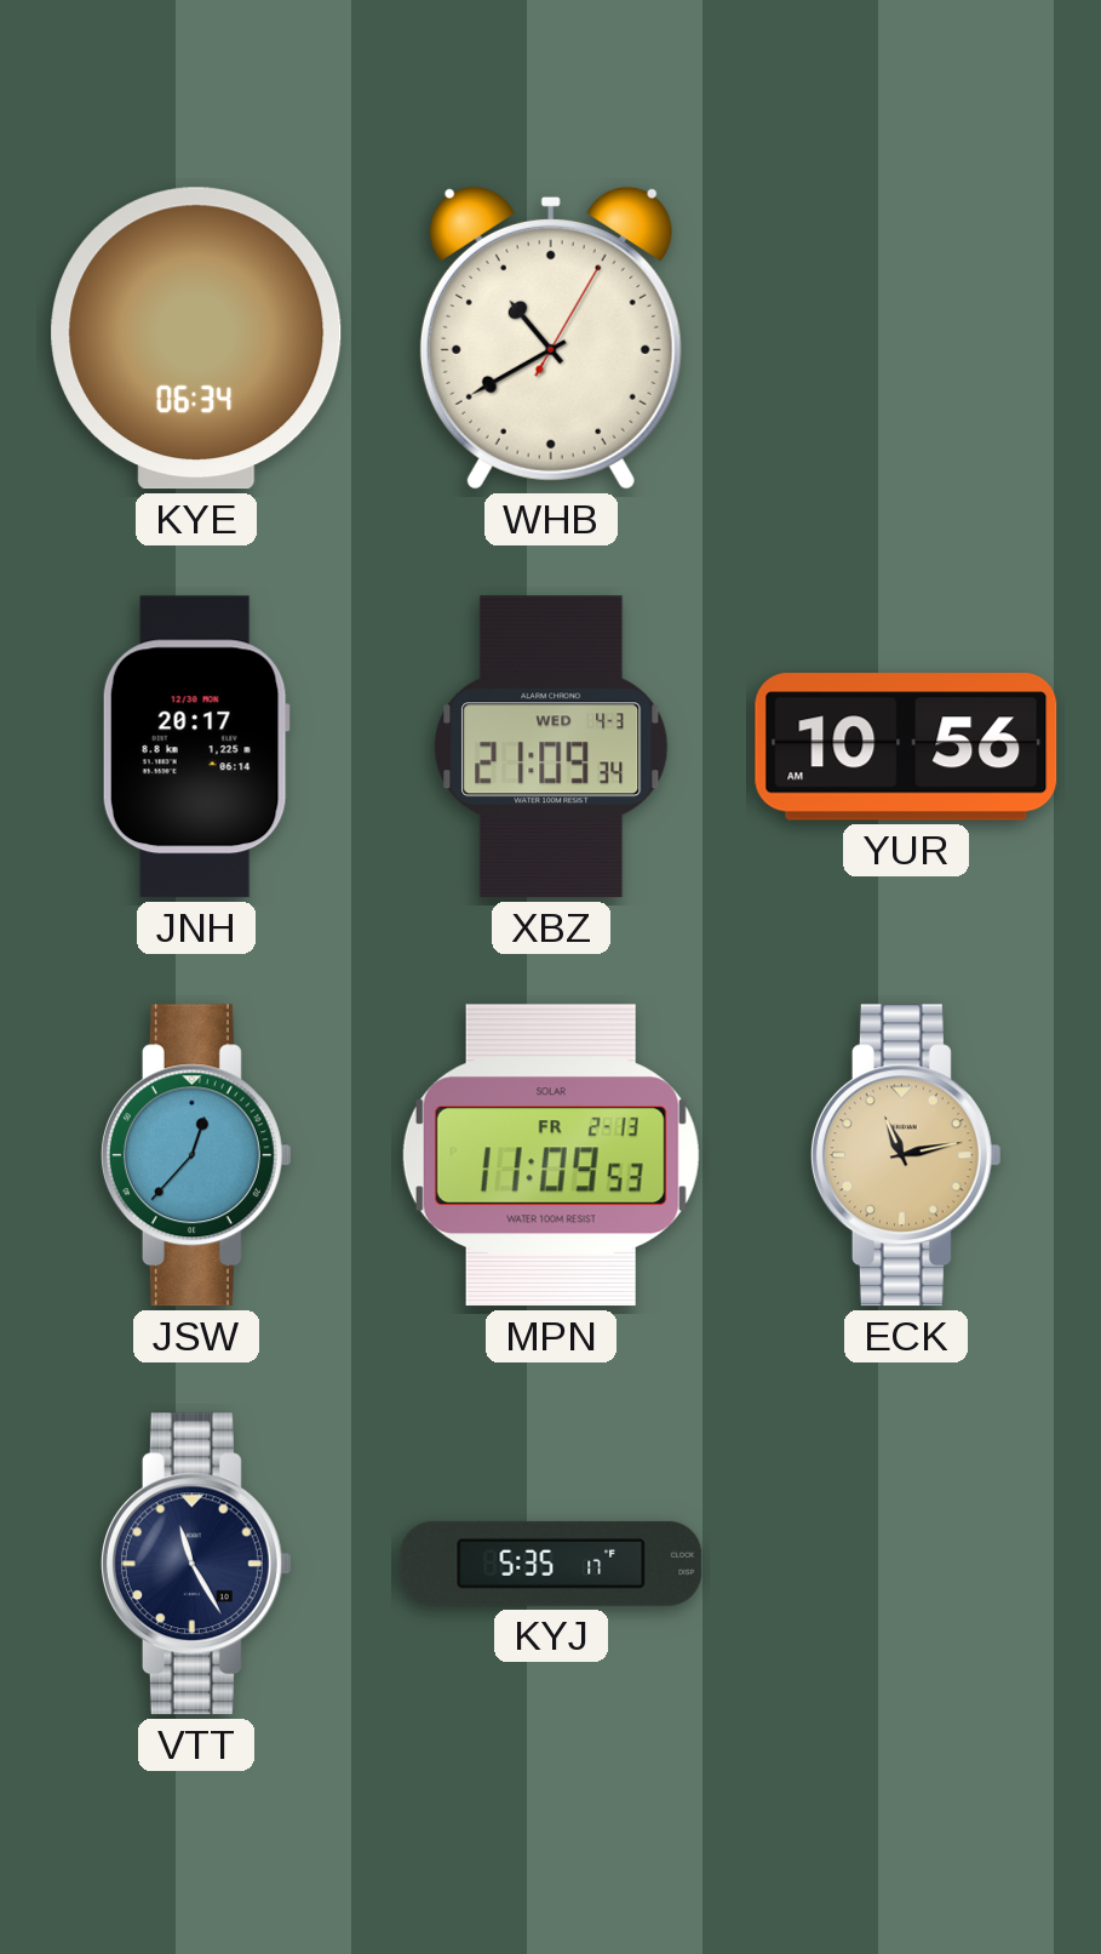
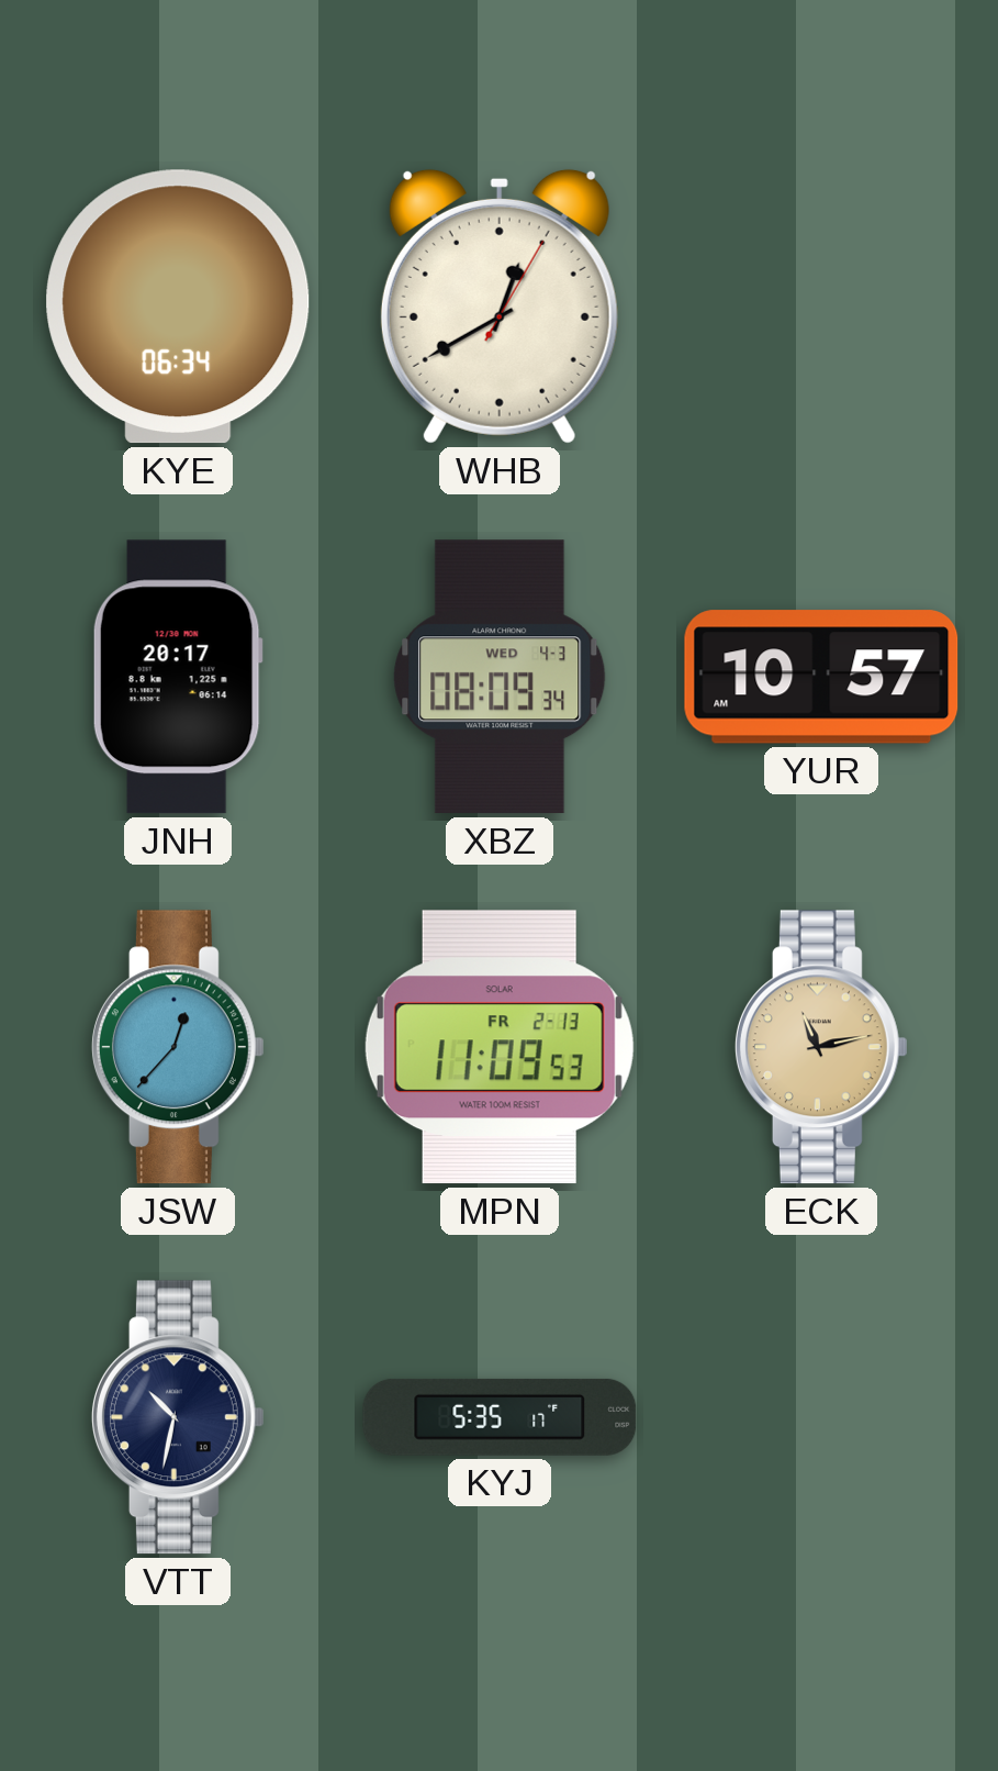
WHB: 10:40 -> 12:40
XBZ: 21:09 -> 08:09
YUR: 10:56 -> 10:57
VTT: 11:25 -> 10:32
